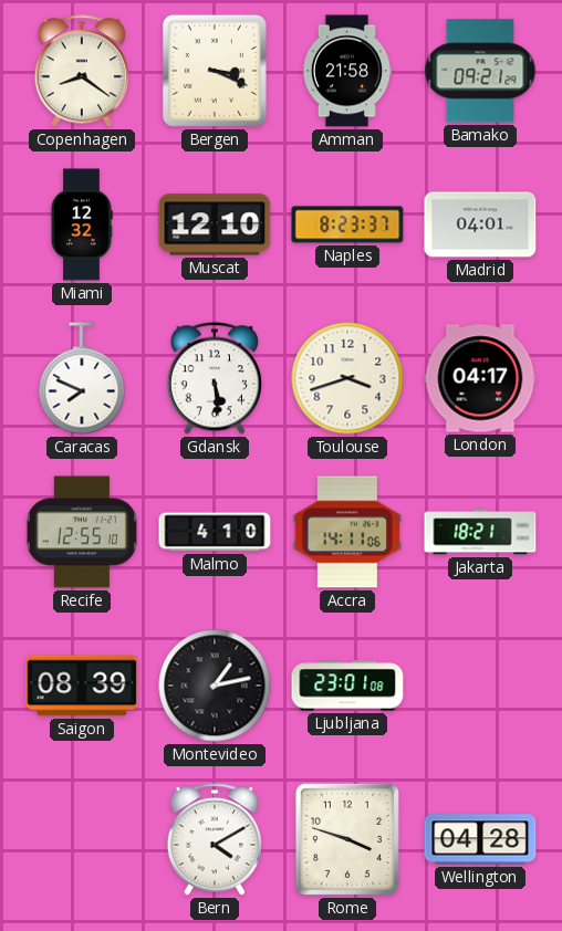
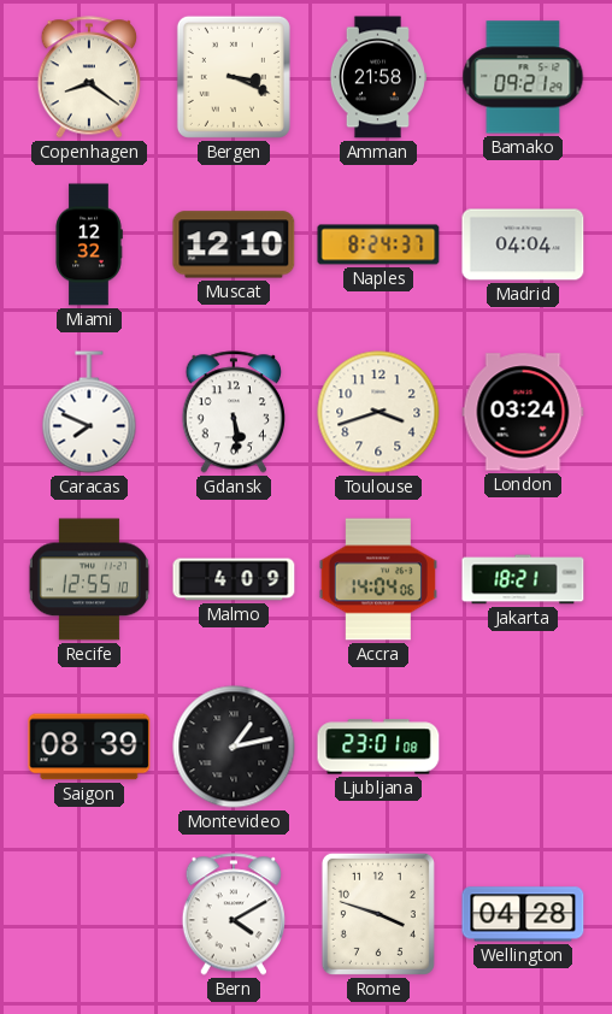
Naples: 8:23 -> 8:24
Madrid: 04:01 -> 04:04
London: 04:17 -> 03:24
Malmo: 4:10 -> 4:09
Accra: 14:11 -> 14:04
